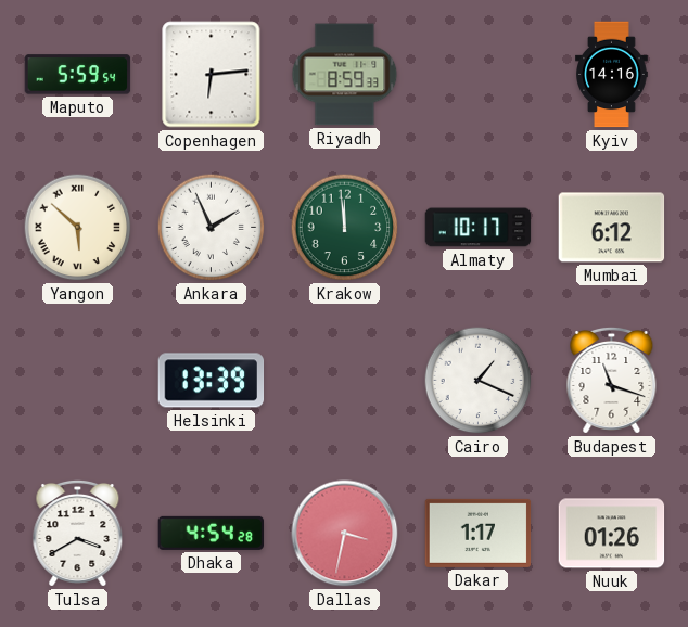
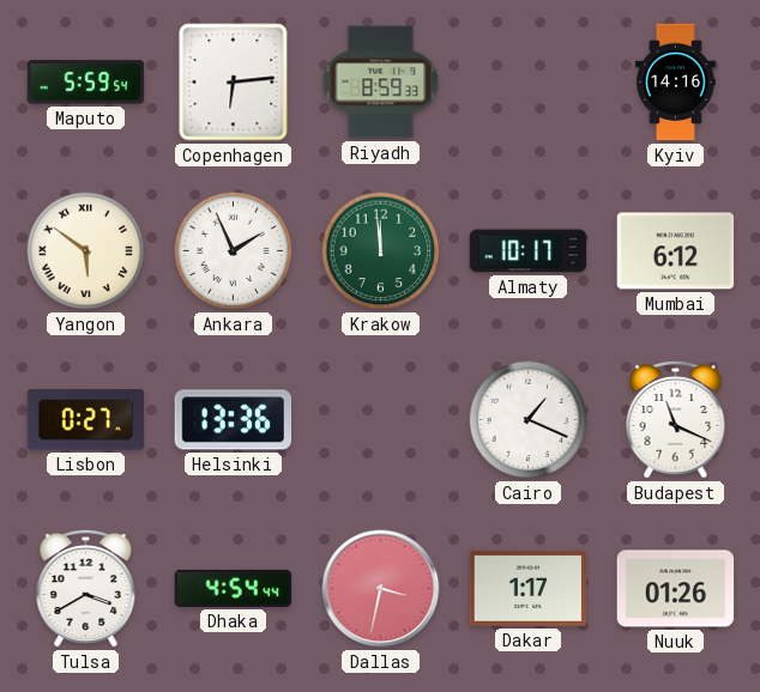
Yangon: 5:52 -> 5:51
Lisbon: none -> 0:27
Helsinki: 13:39 -> 13:36
Budapest: 11:18 -> 11:19
Dhaka: 4:54:28 -> 4:54:44
